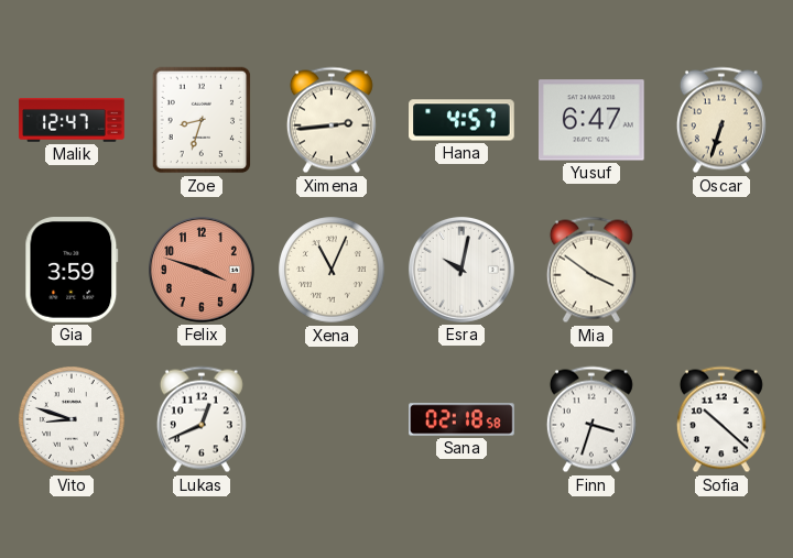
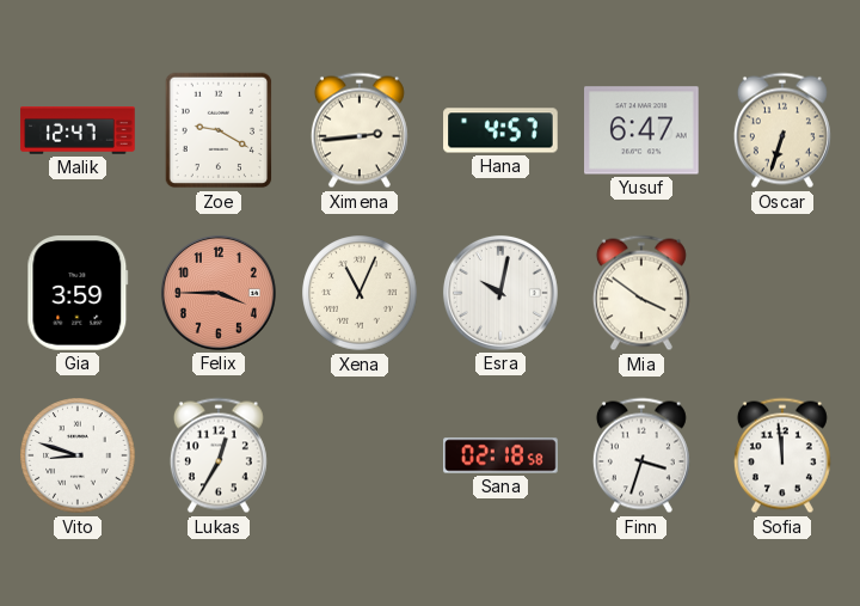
Zoe: 8:33 -> 9:20
Felix: 3:48 -> 3:45
Lukas: 12:41 -> 12:35
Sofia: 10:22 -> 11:59
